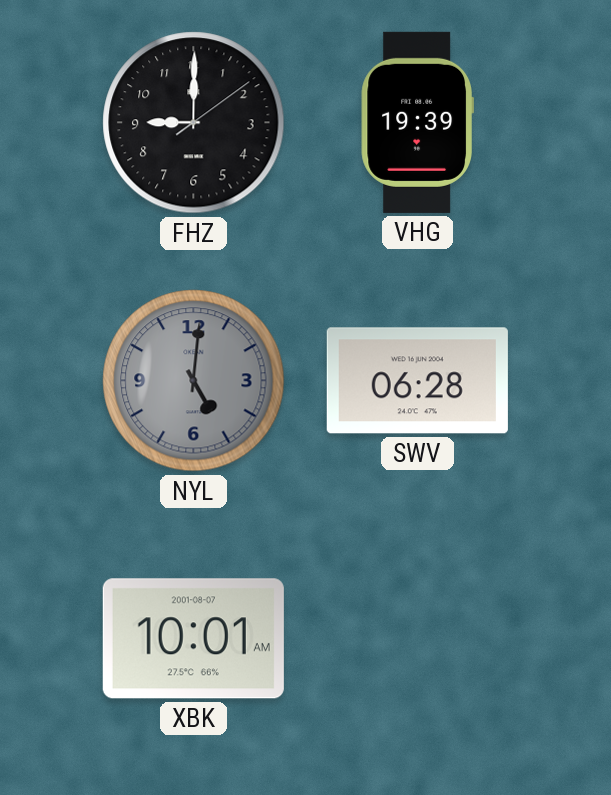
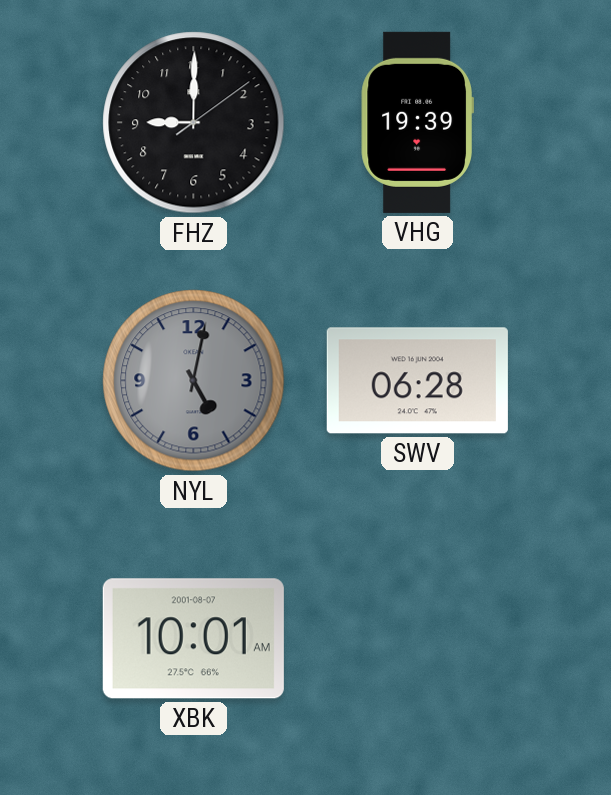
NYL: 5:01 -> 5:02
